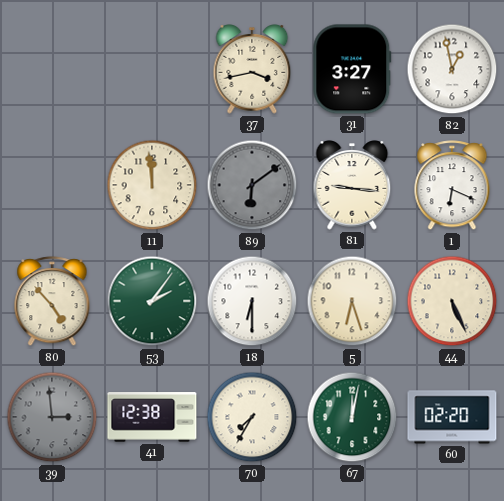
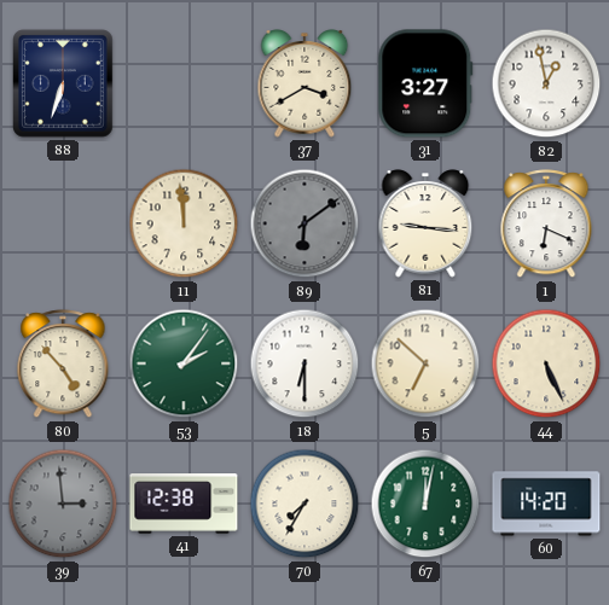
88: none -> 6:33
37: 3:43 -> 3:40
5: 6:27 -> 6:52
60: 02:20 -> 14:20
